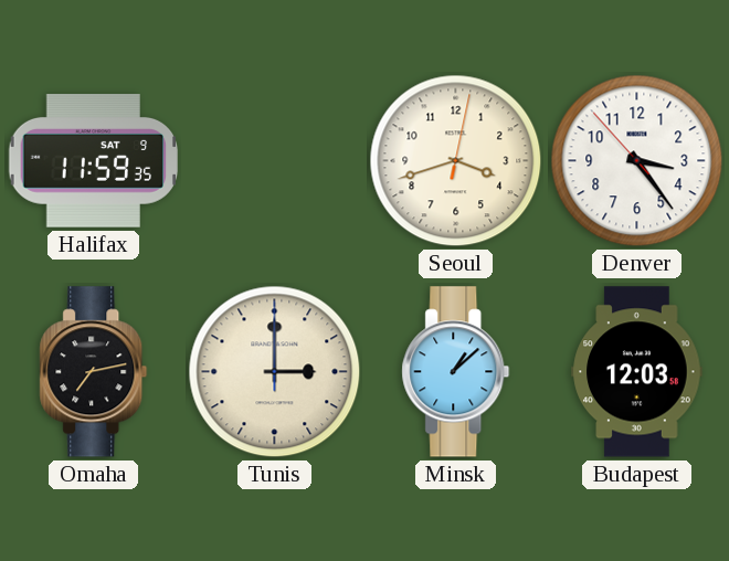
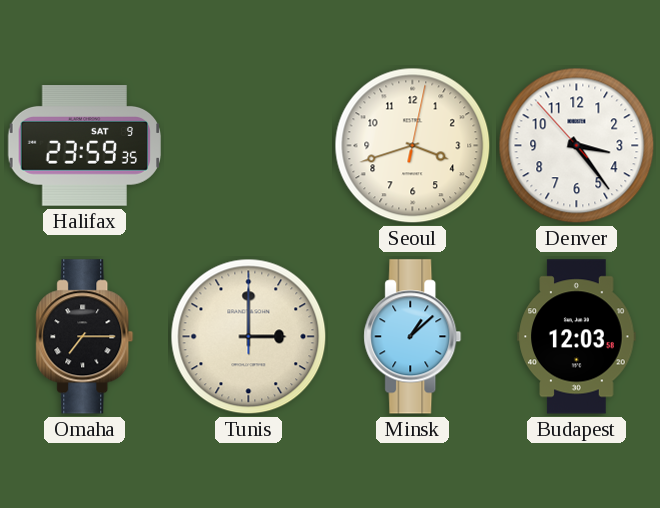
Halifax: 11:59 -> 23:59
Omaha: 7:13 -> 7:15
